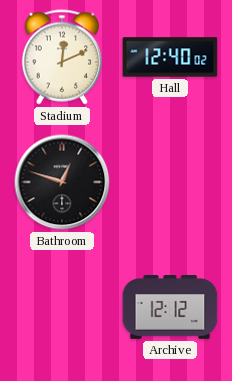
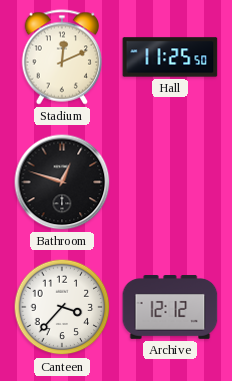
Hall: 12:40 -> 11:25
Canteen: none -> 3:37
